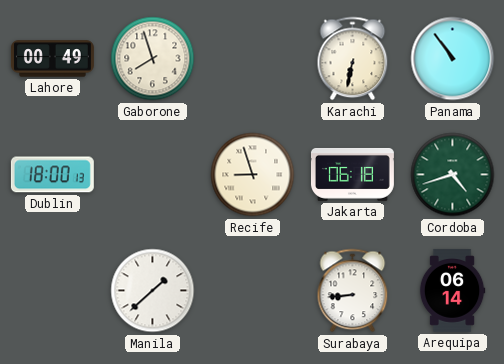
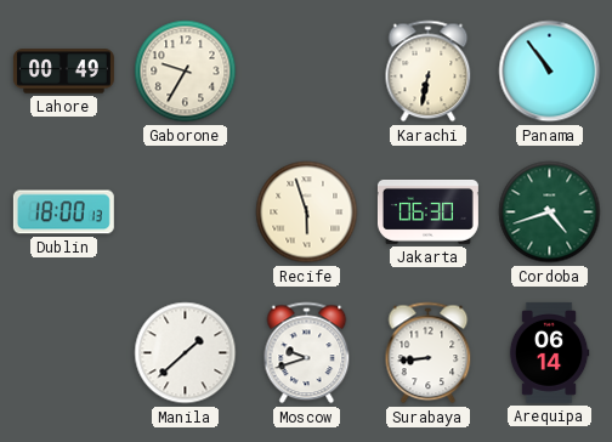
Gaborone: 7:57 -> 9:35
Recife: 8:57 -> 5:57
Jakarta: 06:18 -> 06:30
Moscow: none -> 9:42
